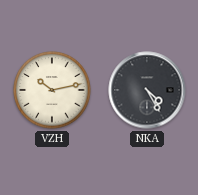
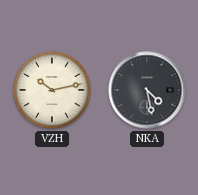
NKA: 4:25 -> 4:28
